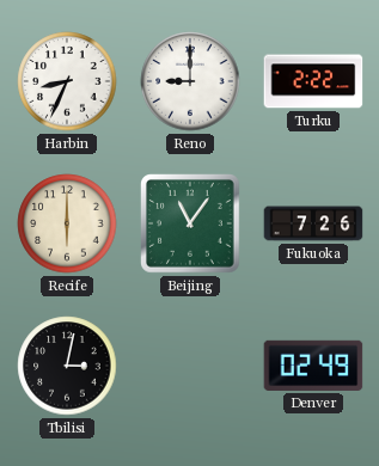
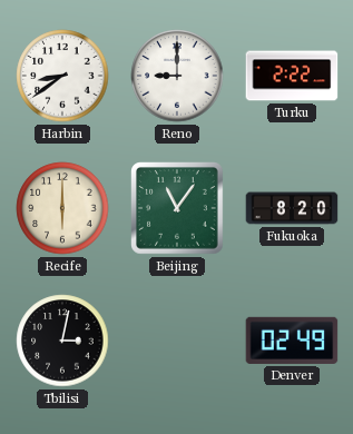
Harbin: 8:34 -> 8:39
Fukuoka: 7:26 -> 8:20
